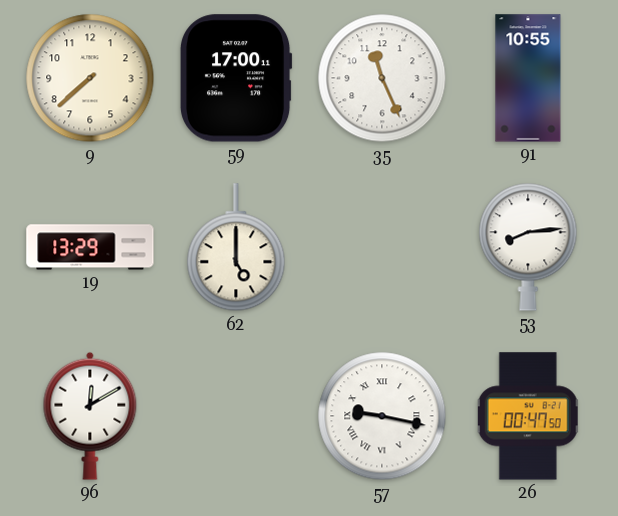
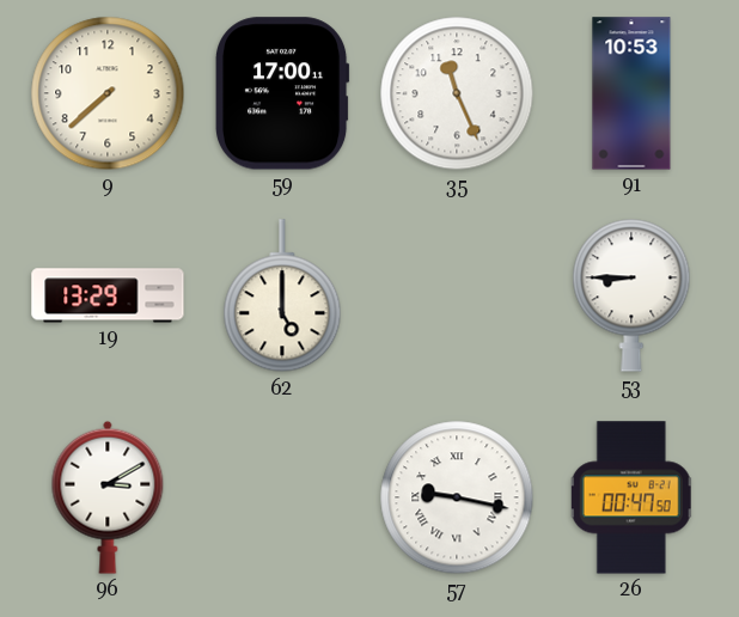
91: 10:55 -> 10:53
53: 8:14 -> 8:45
96: 12:10 -> 3:10
